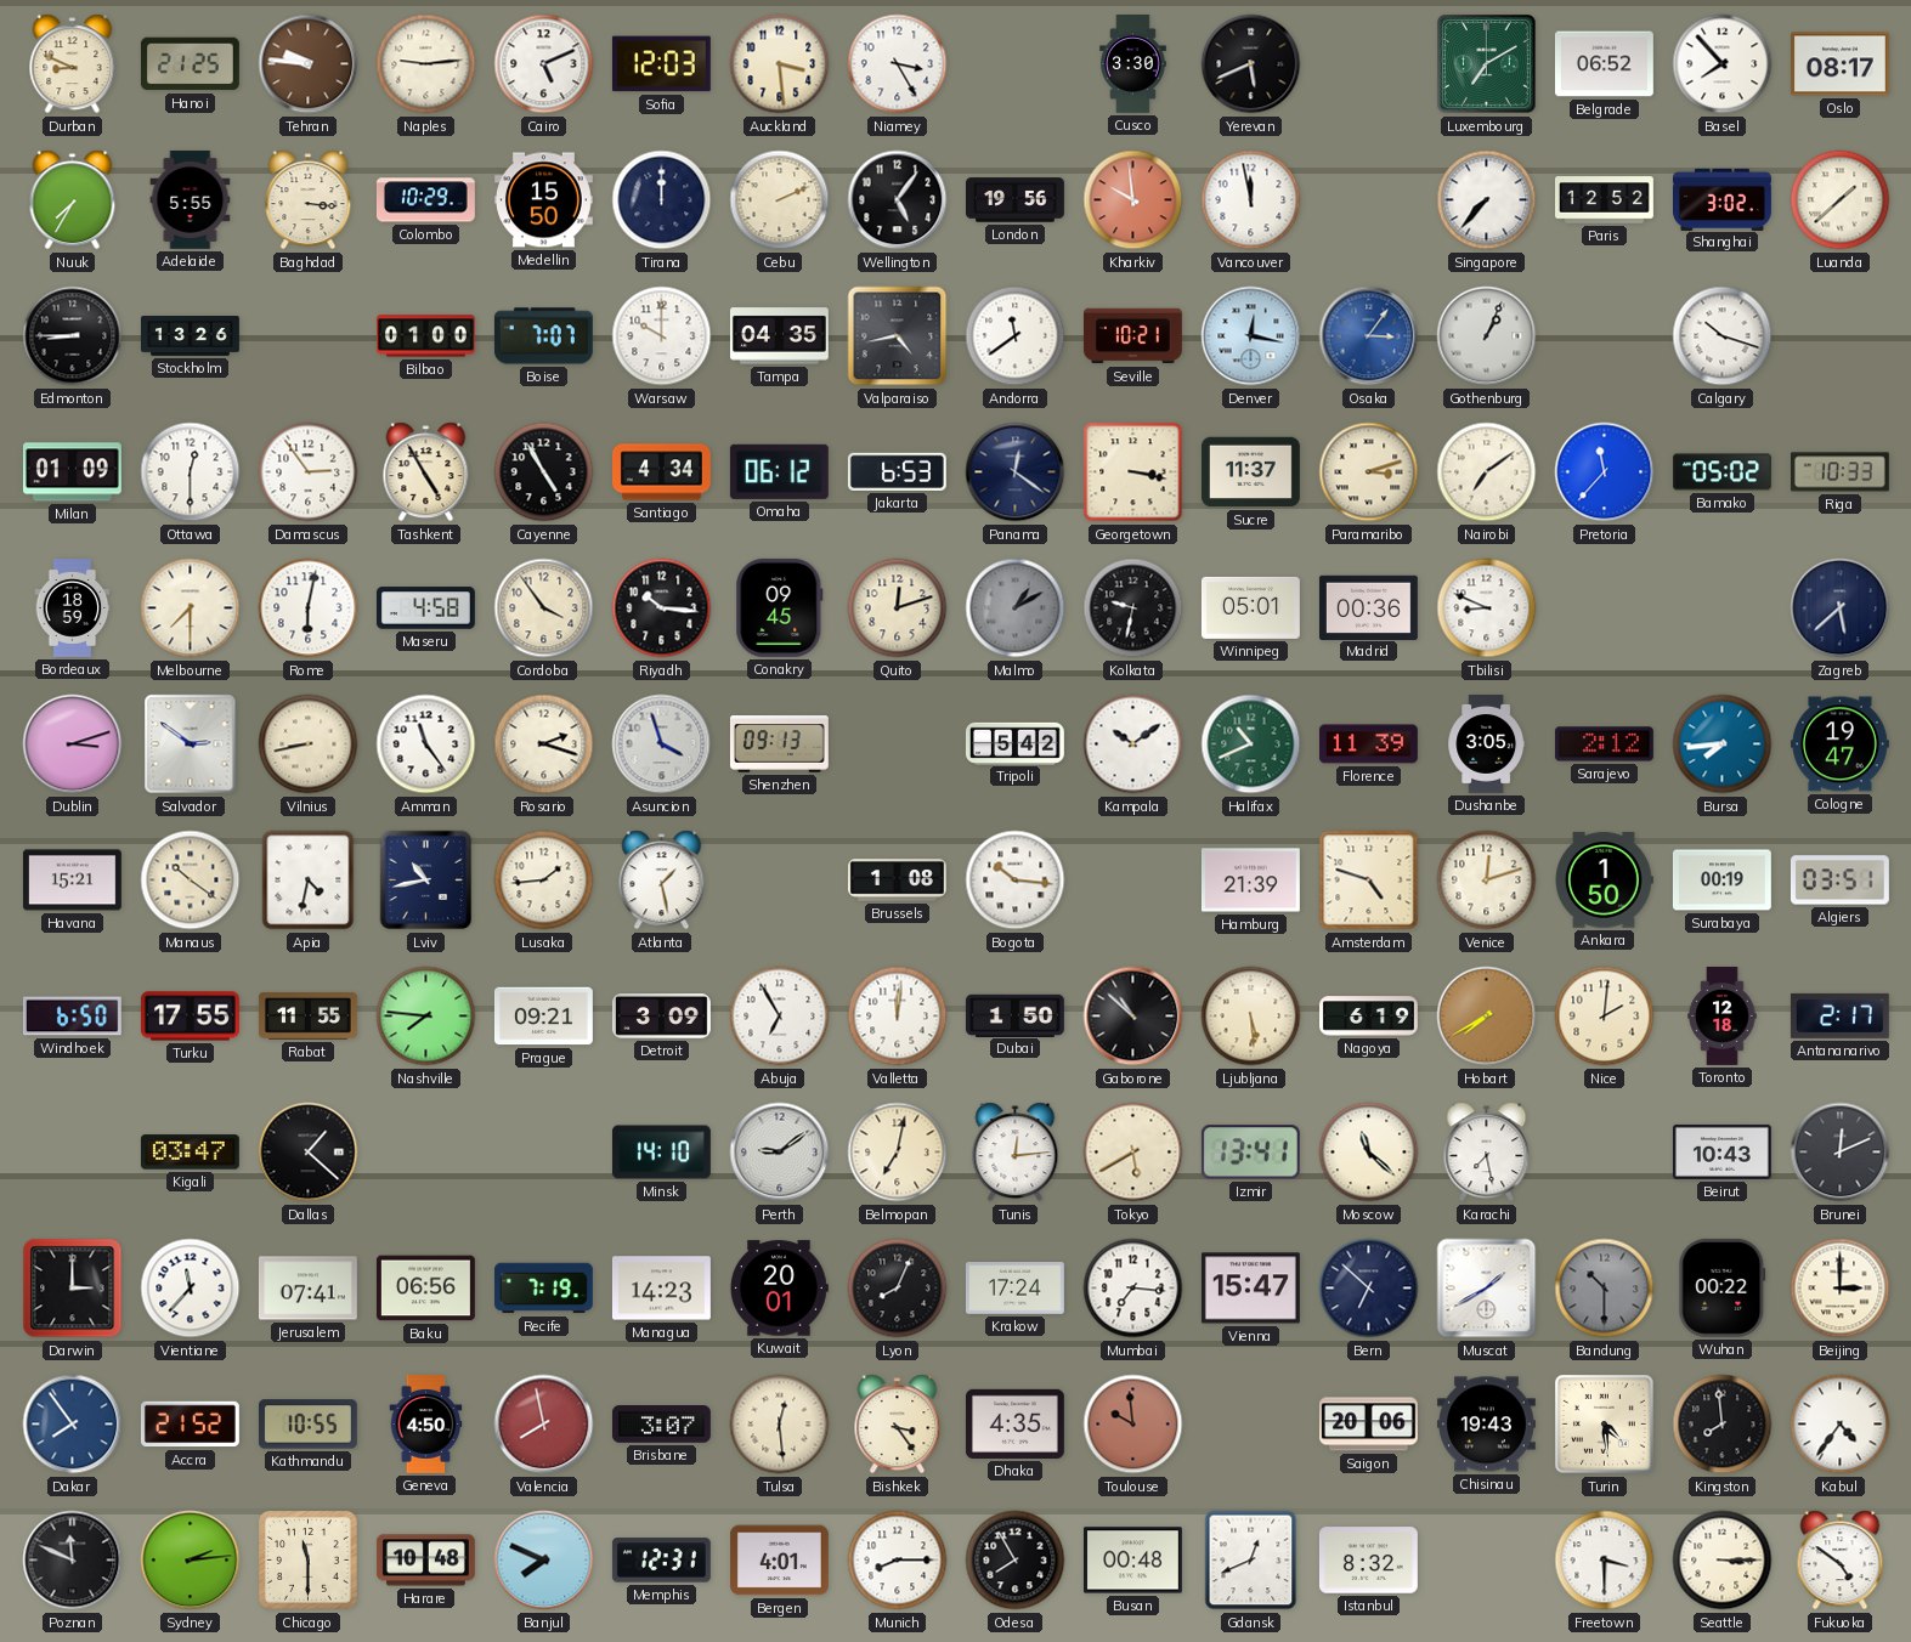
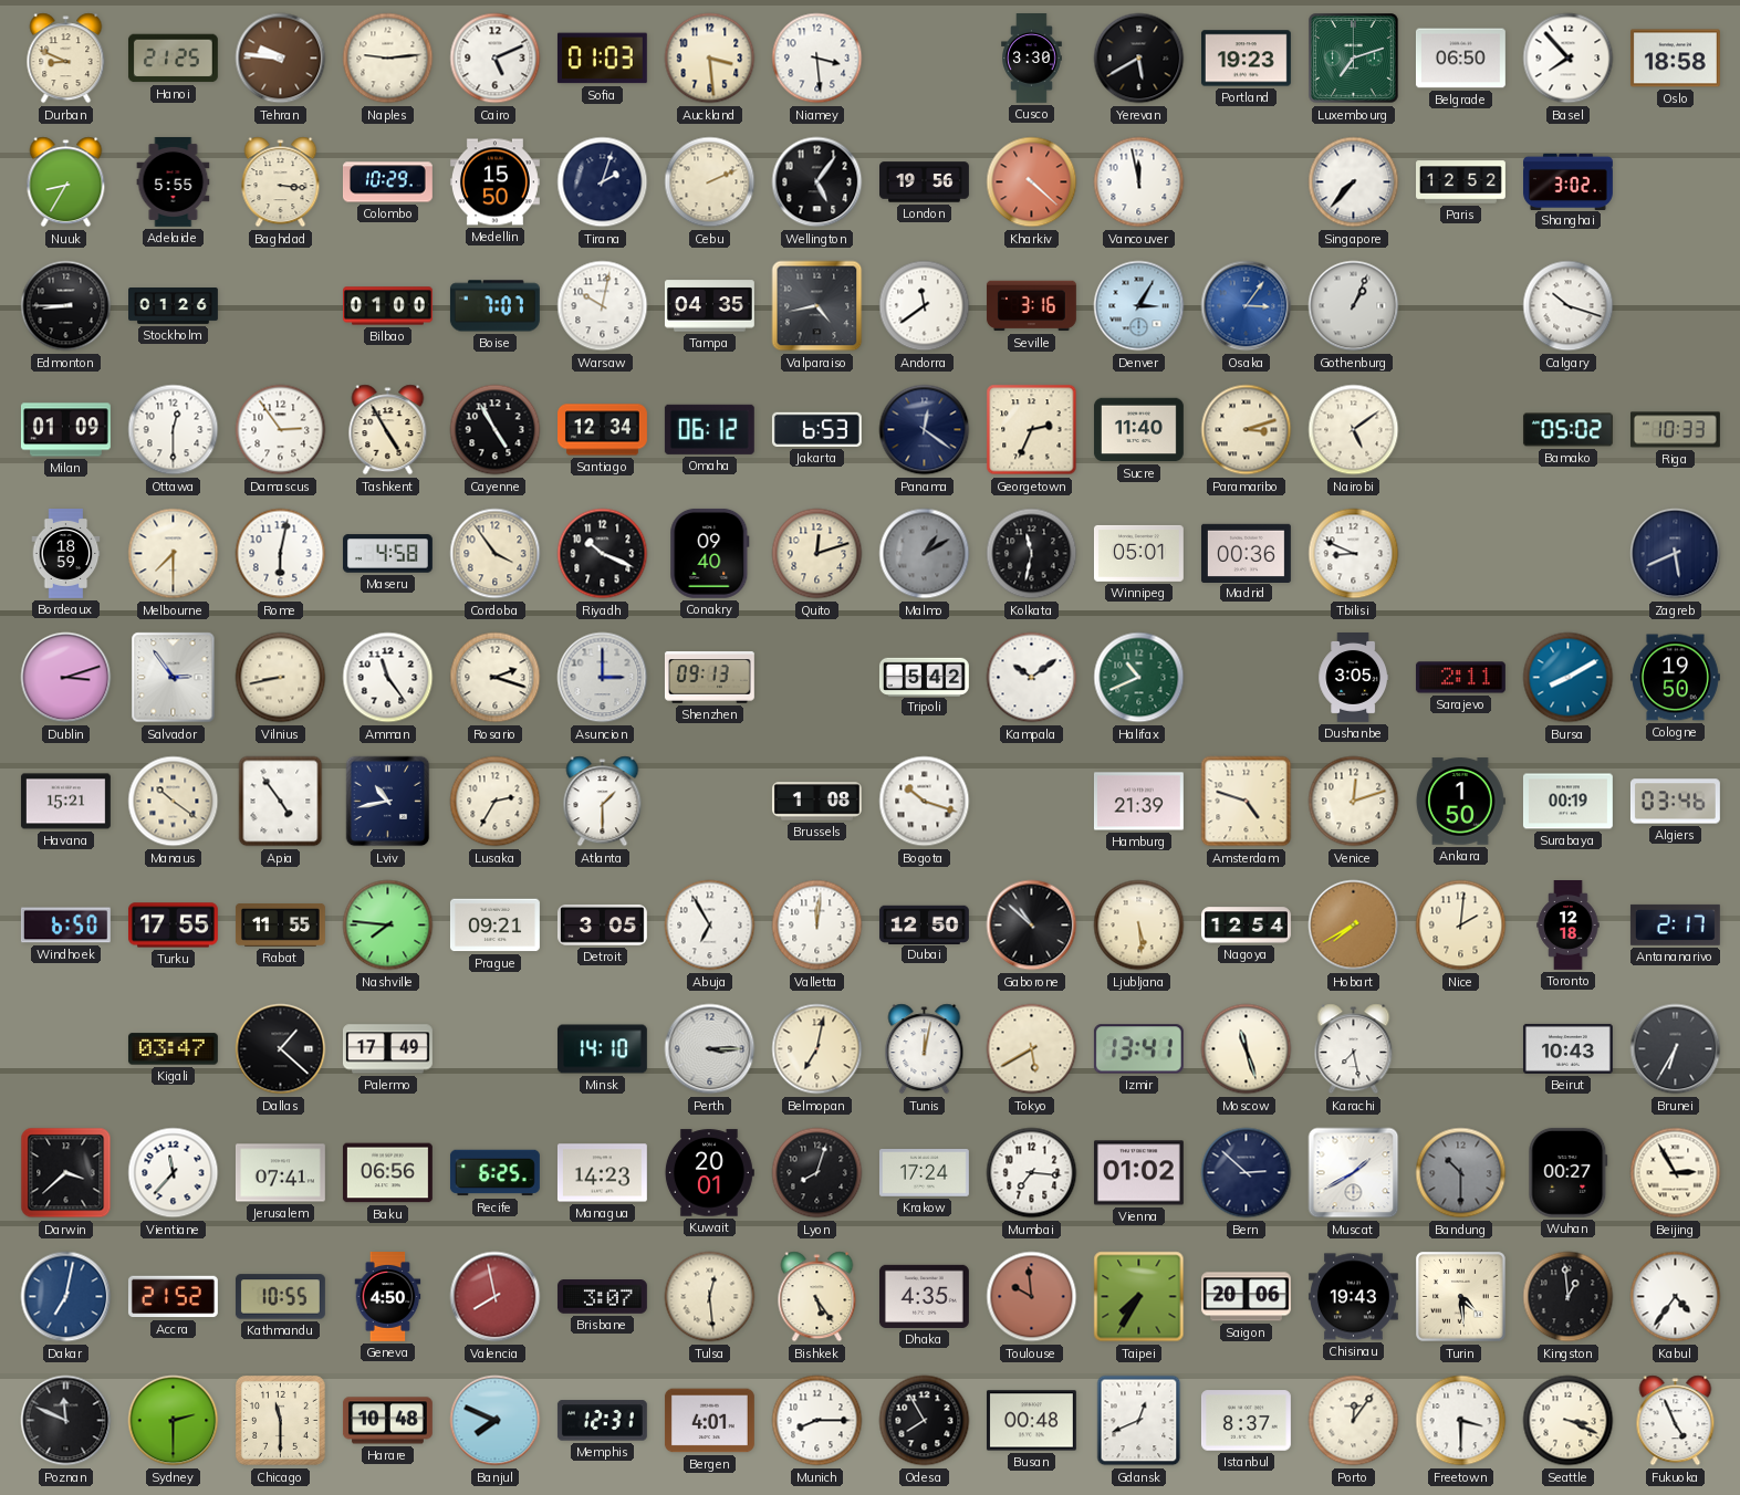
Sofia: 12:03 -> 01:03
Niamey: 3:25 -> 3:29
Yerevan: 5:41 -> 5:40
Portland: none -> 19:23
Luxembourg: 7:10 -> 7:12
Belgrade: 06:52 -> 06:50
Oslo: 08:17 -> 18:58
Nuuk: 7:35 -> 8:35
Tirana: 12:00 -> 2:03
Kharkiv: 9:59 -> 4:22
Luanda: 1:38 -> none
Stockholm: 13:26 -> 01:26
Warsaw: 10:00 -> 10:02
Seville: 10:21 -> 3:16
Denver: 12:17 -> 3:05
Santiago: 4:34 -> 12:34
Georgetown: 3:17 -> 2:34
Sucre: 11:37 -> 11:40
Nairobi: 7:09 -> 5:09
Pretoria: 11:37 -> none
Riyadh: 10:16 -> 10:19
Conakry: 09:45 -> 09:40
Kolkata: 9:32 -> 11:32
Zagreb: 5:38 -> 5:41
Salvador: 2:51 -> 2:54
Asuncion: 3:57 -> 3:00
Florence: 11:39 -> none
Sarajevo: 2:12 -> 2:11
Bursa: 7:44 -> 8:10
Cologne: 19:47 -> 19:50
Apia: 4:32 -> 4:54
Lusaka: 1:44 -> 2:35
Atlanta: 1:28 -> 1:30
Bogota: 10:16 -> 10:18
Algiers: 03:51 -> 03:46
Detroit: 3:09 -> 3:05
Dubai: 1:50 -> 12:50
Nagoya: 6:19 -> 12:54
Palermo: none -> 17:49
Perth: 9:09 -> 3:15
Tunis: 12:14 -> 12:02
Moscow: 11:22 -> 11:27
Brunei: 12:11 -> 6:35
Darwin: 3:00 -> 3:38
Recife: 7:19 -> 6:25
Lyon: 8:04 -> 8:03
Vienna: 15:47 -> 01:02
Bern: 6:52 -> 2:52
Wuhan: 00:22 -> 00:27
Beijing: 3:00 -> 2:55
Dakar: 7:54 -> 7:02
Bishkek: 3:24 -> 5:24
Taipei: none -> 7:35
Kingston: 7:59 -> 12:59
Sydney: 2:14 -> 2:30
Istanbul: 8:32 -> 8:37
Porto: none -> 12:06
Seattle: 3:15 -> 3:19
Fukuoka: 4:51 -> 4:56
